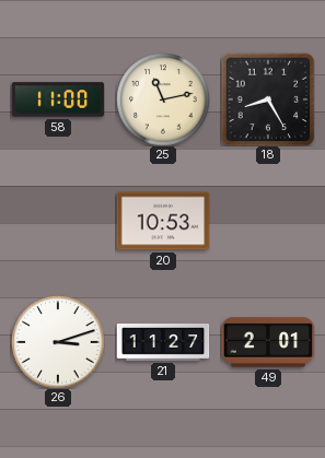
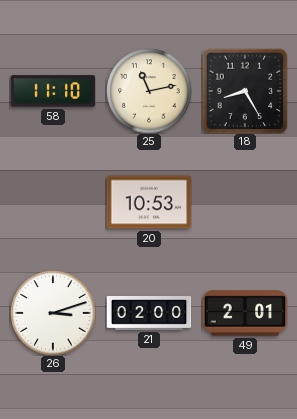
58: 11:00 -> 11:10
21: 11:27 -> 02:00
